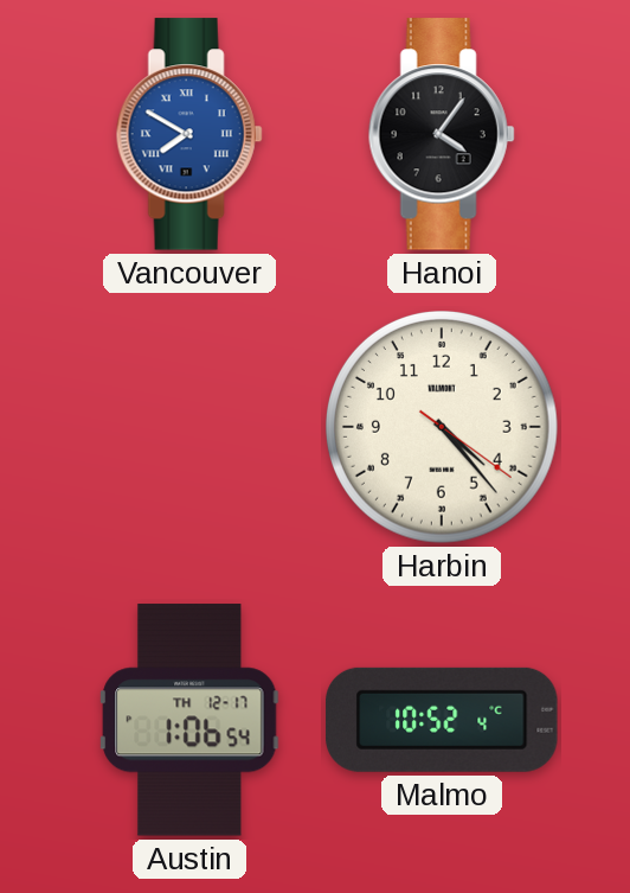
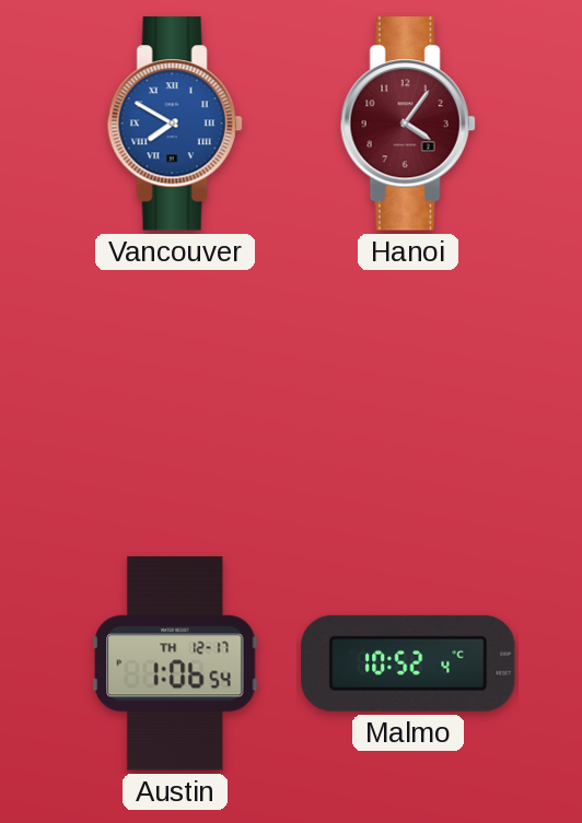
Hanoi dial: black -> burgundy
Harbin: 4:23 -> none
